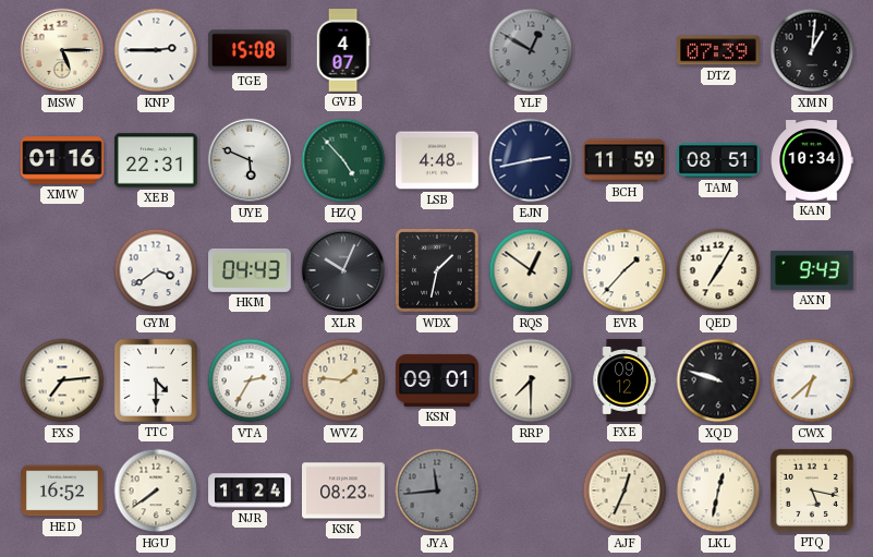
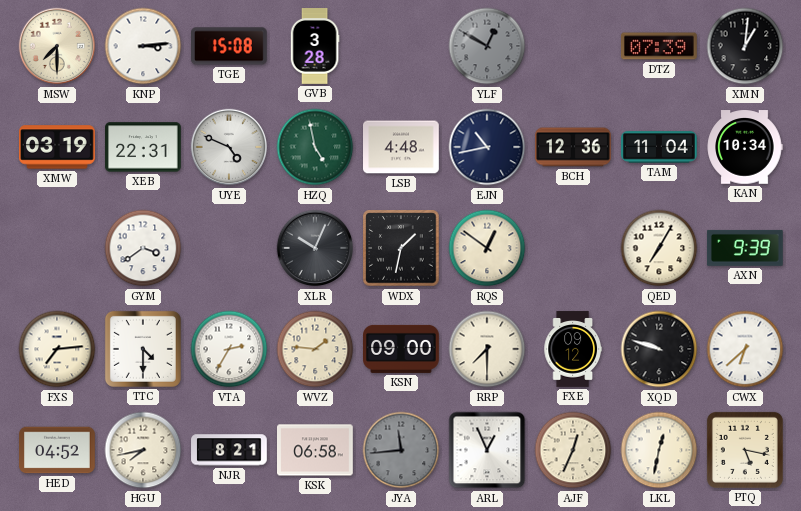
MSW: 5:15 -> 7:30
KNP: 2:45 -> 3:14
GVB: 4:07 -> 3:28
XMW: 01:16 -> 03:19
UYE: 5:49 -> 4:49
HZQ: 4:53 -> 4:58
EJN: 2:43 -> 10:43
BCH: 11:59 -> 12:36
TAM: 08:51 -> 11:04
HKM: 04:43 -> none
EVR: 1:37 -> none
AXN: 9:43 -> 9:39
KSN: 09:01 -> 09:00
HED: 16:52 -> 04:52
HGU: 7:39 -> 7:43
NJR: 11:24 -> 8:21
KSK: 08:23 -> 06:58
ARL: none -> 12:56
